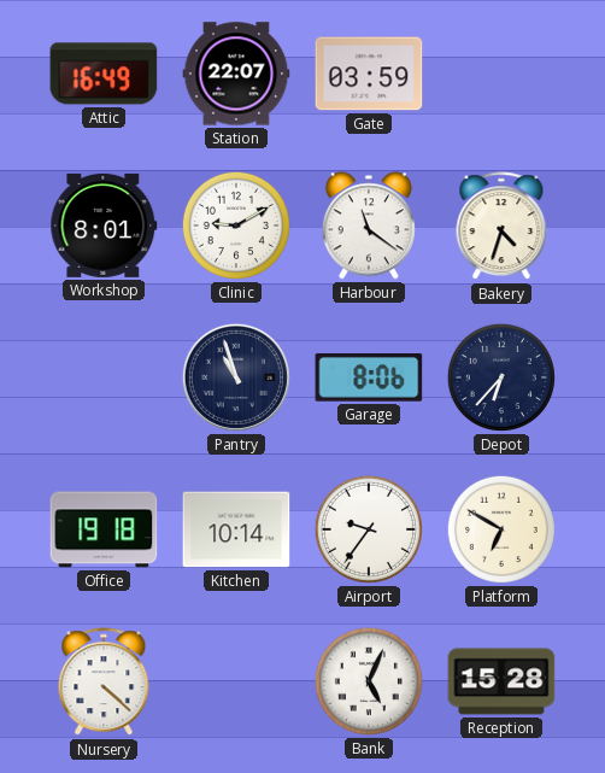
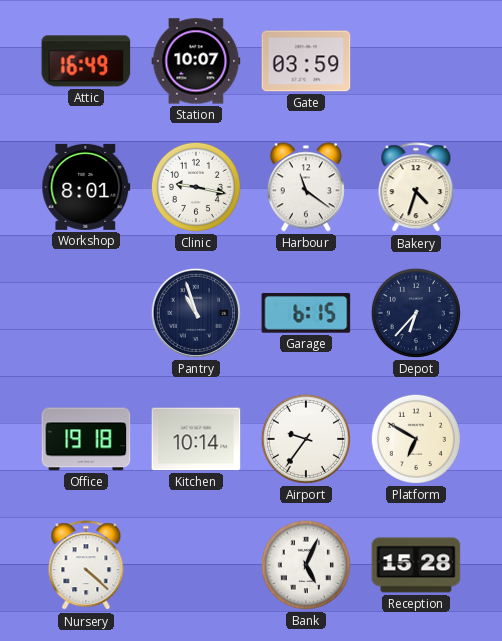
Station: 22:07 -> 10:07
Clinic: 9:10 -> 9:17
Garage: 8:06 -> 6:15
